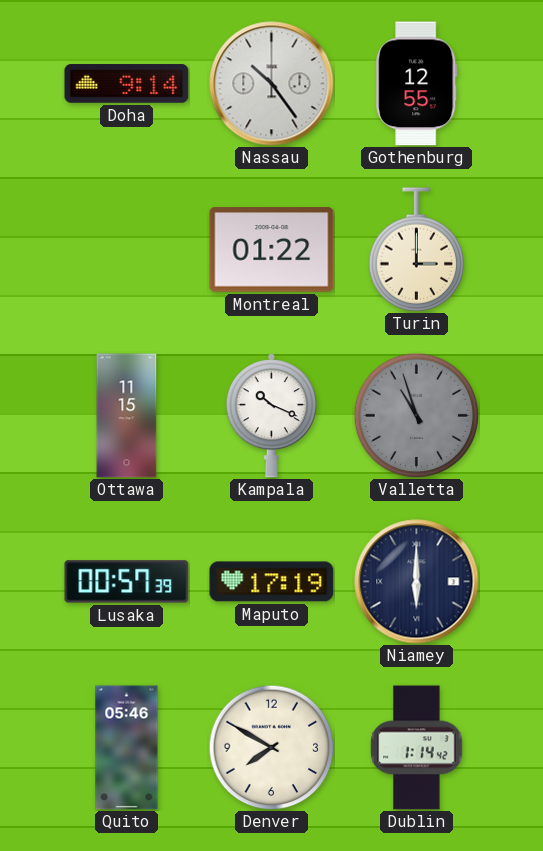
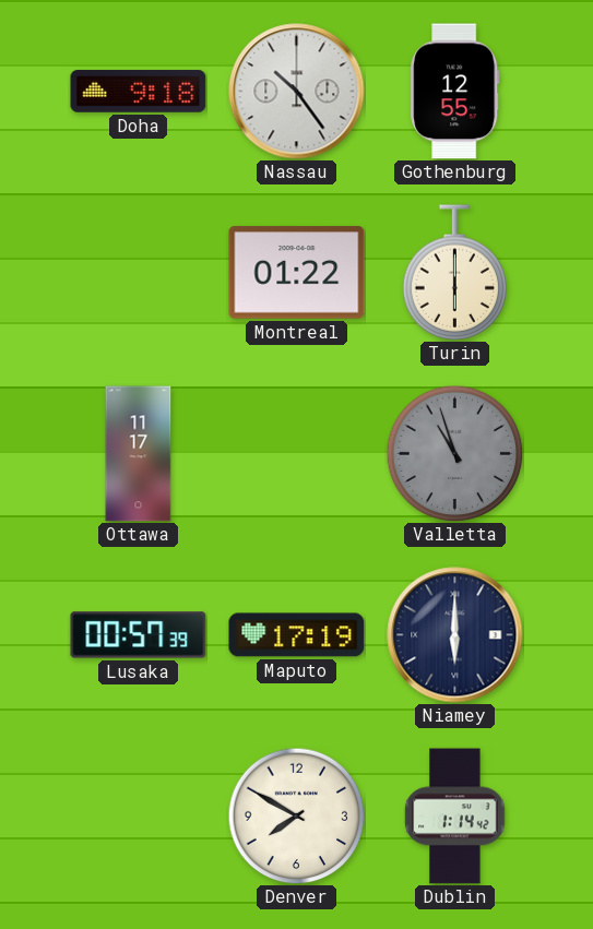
Doha: 9:14 -> 9:18
Turin: 3:00 -> 6:00
Ottawa: 11:15 -> 11:17
Kampala: 10:19 -> none
Quito: 05:46 -> none
